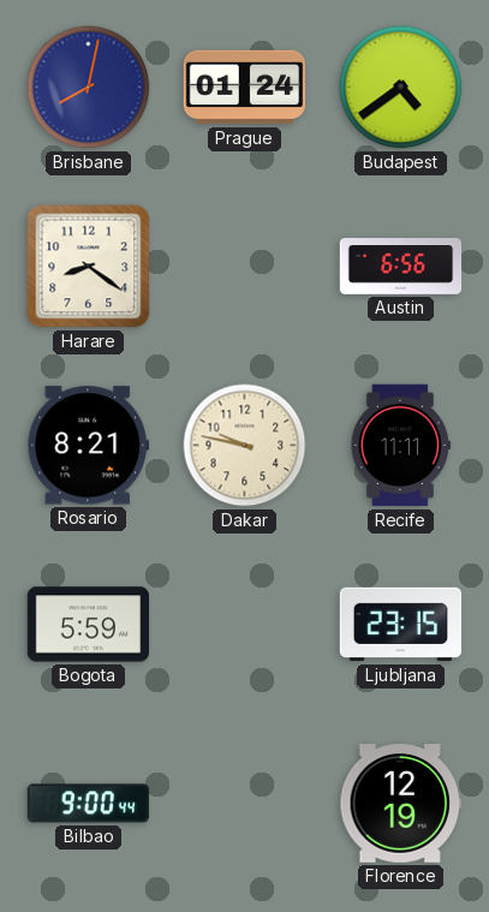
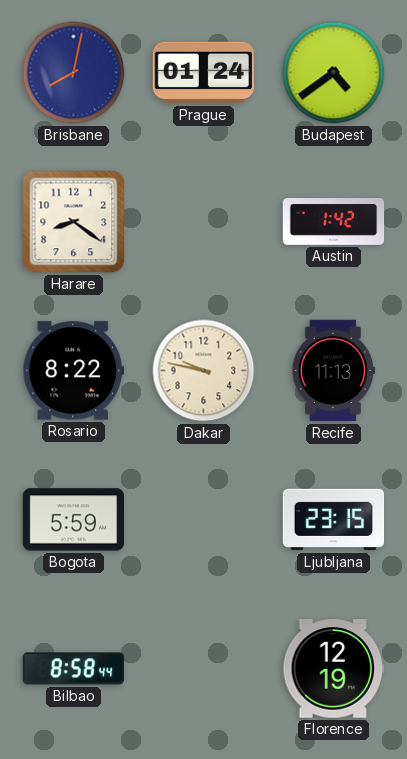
Austin: 6:56 -> 1:42
Rosario: 8:21 -> 8:22
Recife: 11:11 -> 11:13
Bilbao: 9:00 -> 8:58
